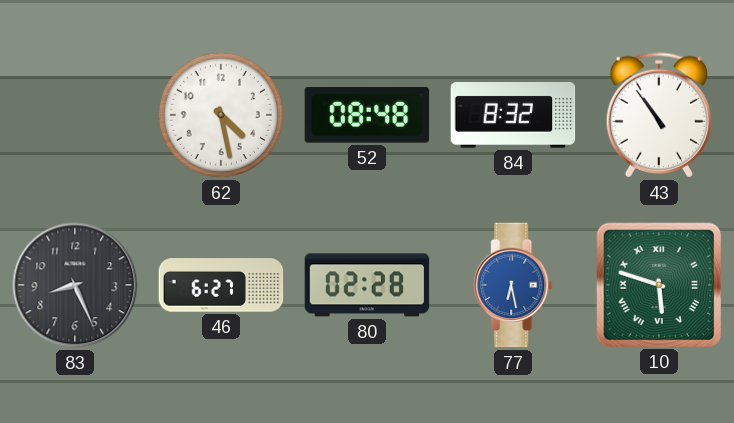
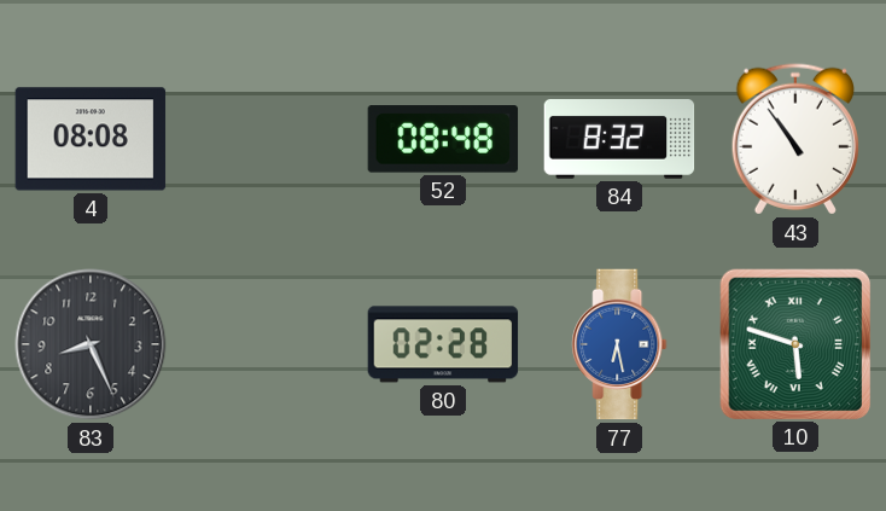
4: none -> 08:08
62: 4:28 -> none
46: 6:27 -> none
